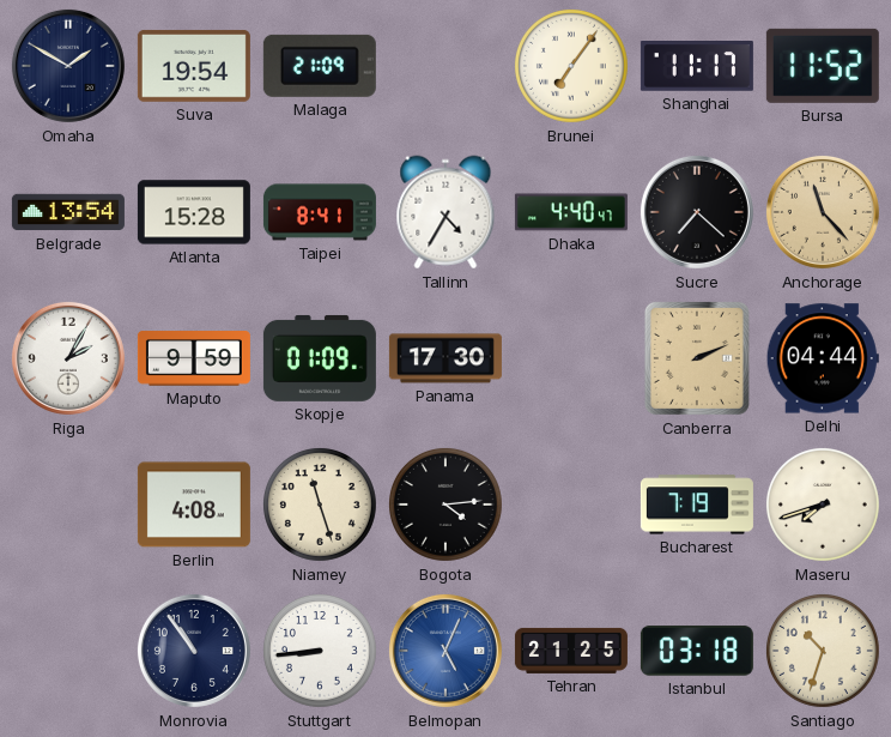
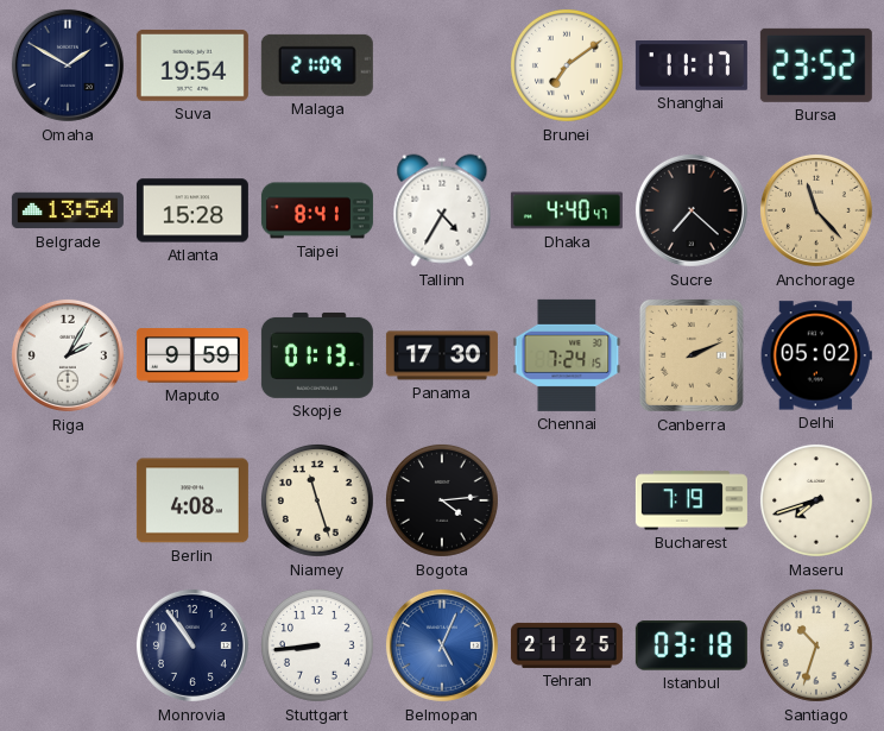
Brunei: 7:06 -> 7:09
Bursa: 11:52 -> 23:52
Skopje: 01:09 -> 01:13
Chennai: none -> 7:24
Delhi: 04:44 -> 05:02
